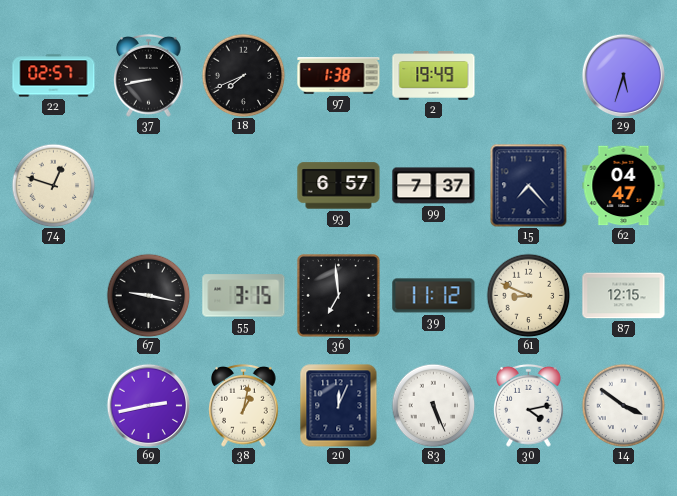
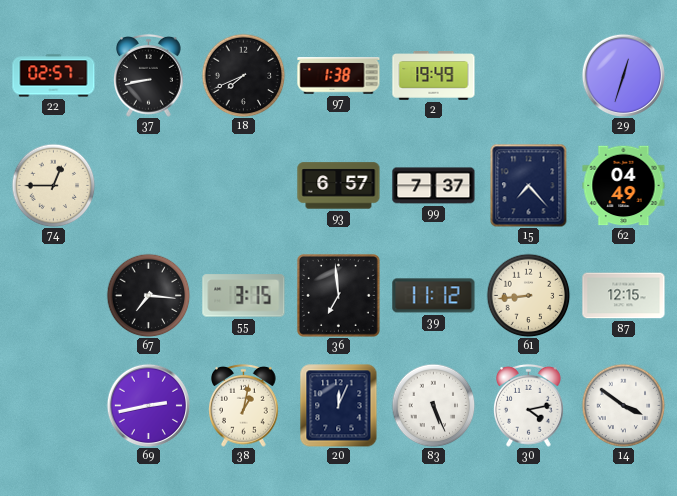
29: 5:33 -> 12:33
74: 12:48 -> 12:45
62: 04:47 -> 04:49
67: 9:17 -> 7:16
61: 8:49 -> 8:44
